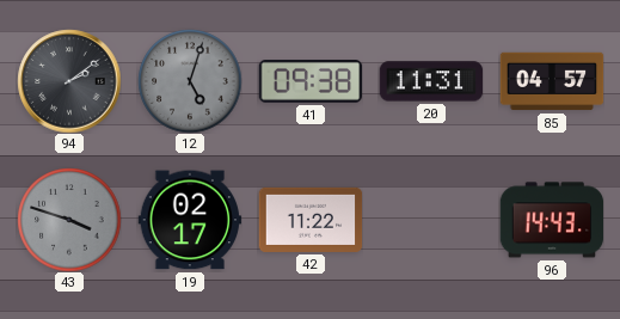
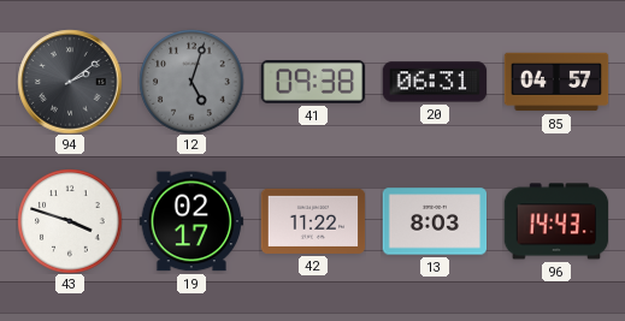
20: 11:31 -> 06:31
43 dial: grey -> white
13: none -> 8:03
